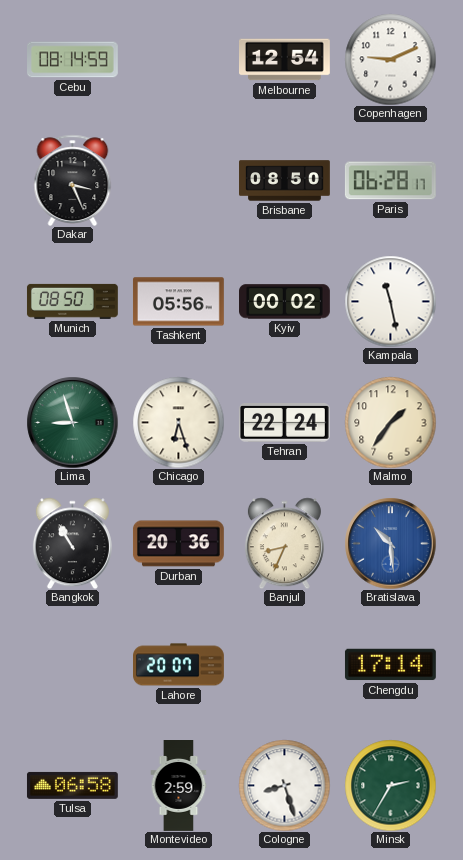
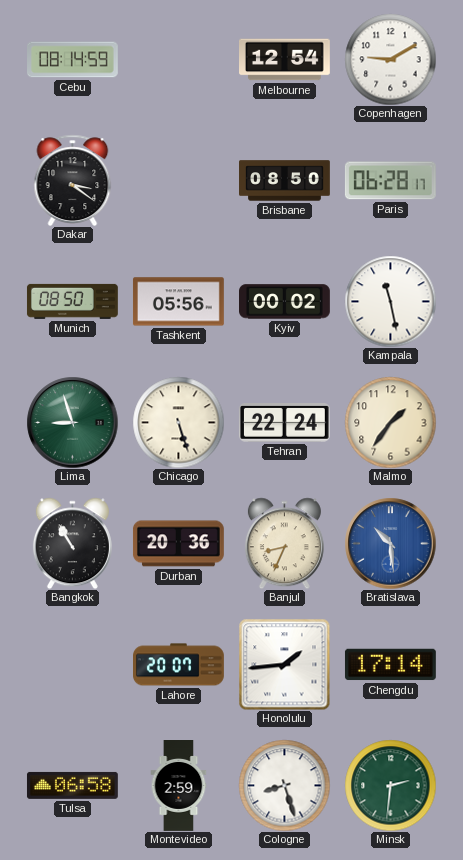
Copenhagen: 9:11 -> 9:10
Dakar: 3:26 -> 3:21
Chicago: 6:27 -> 5:27
Honolulu: none -> 1:44
Minsk: 2:35 -> 2:31
